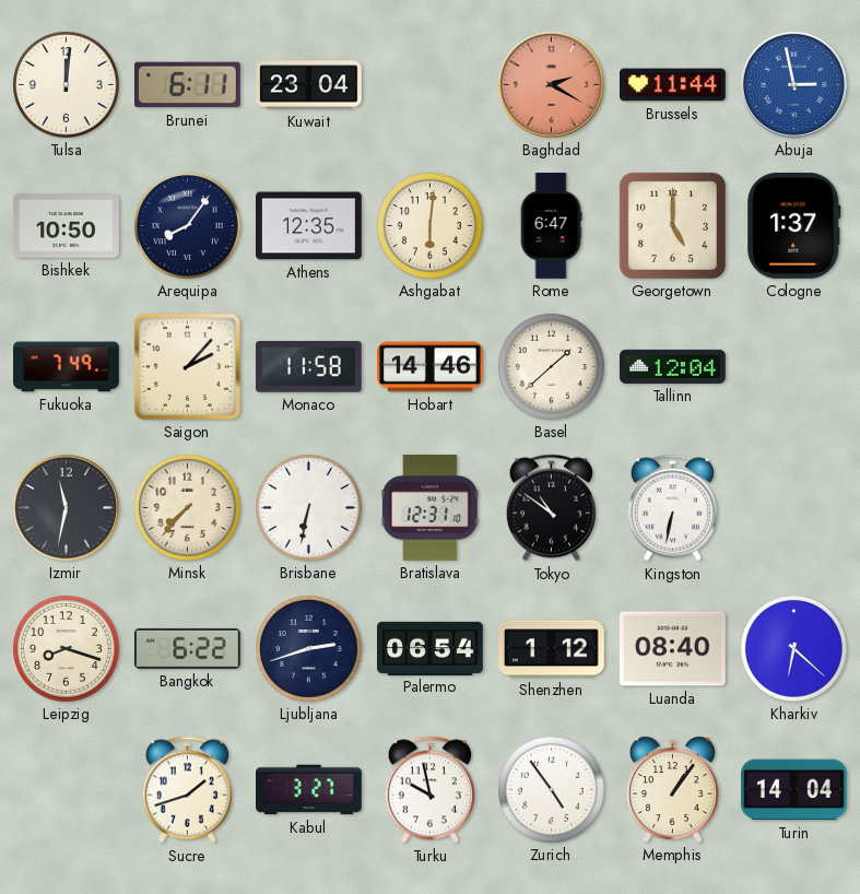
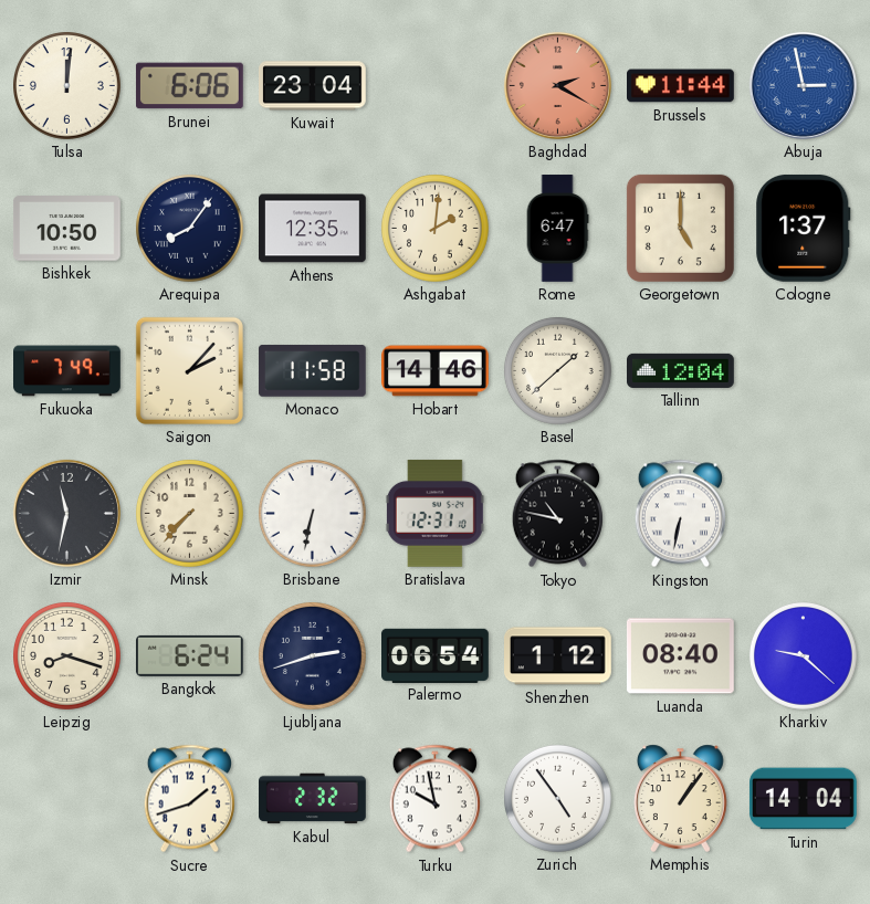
Brunei: 6:11 -> 6:06
Ashgabat: 6:01 -> 2:01
Tokyo: 10:51 -> 10:47
Bangkok: 6:22 -> 6:24
Kharkiv: 6:22 -> 9:22
Kabul: 3:27 -> 2:32
